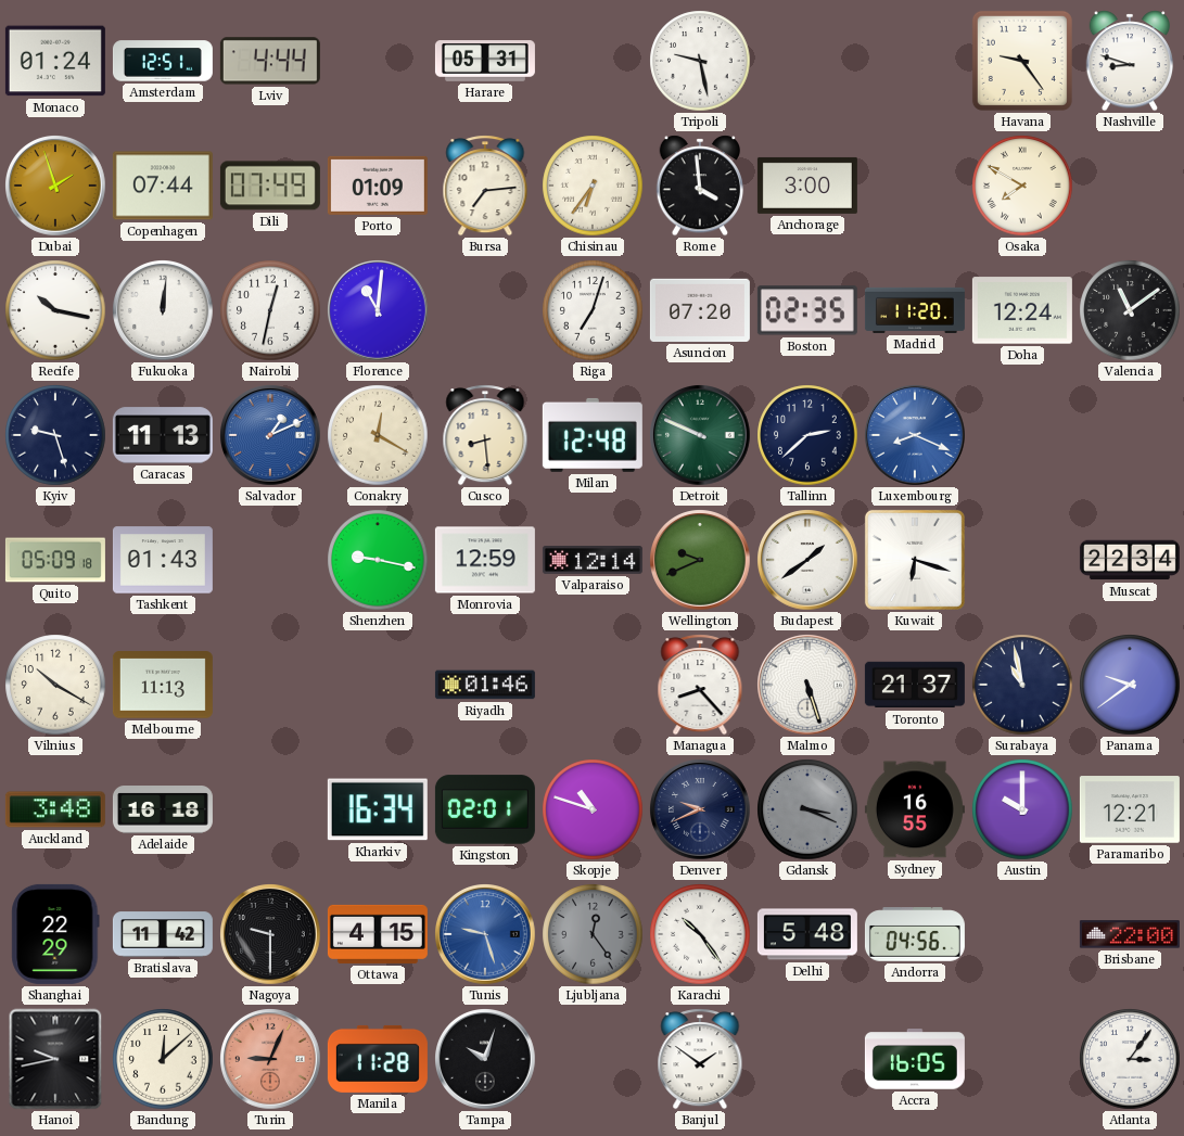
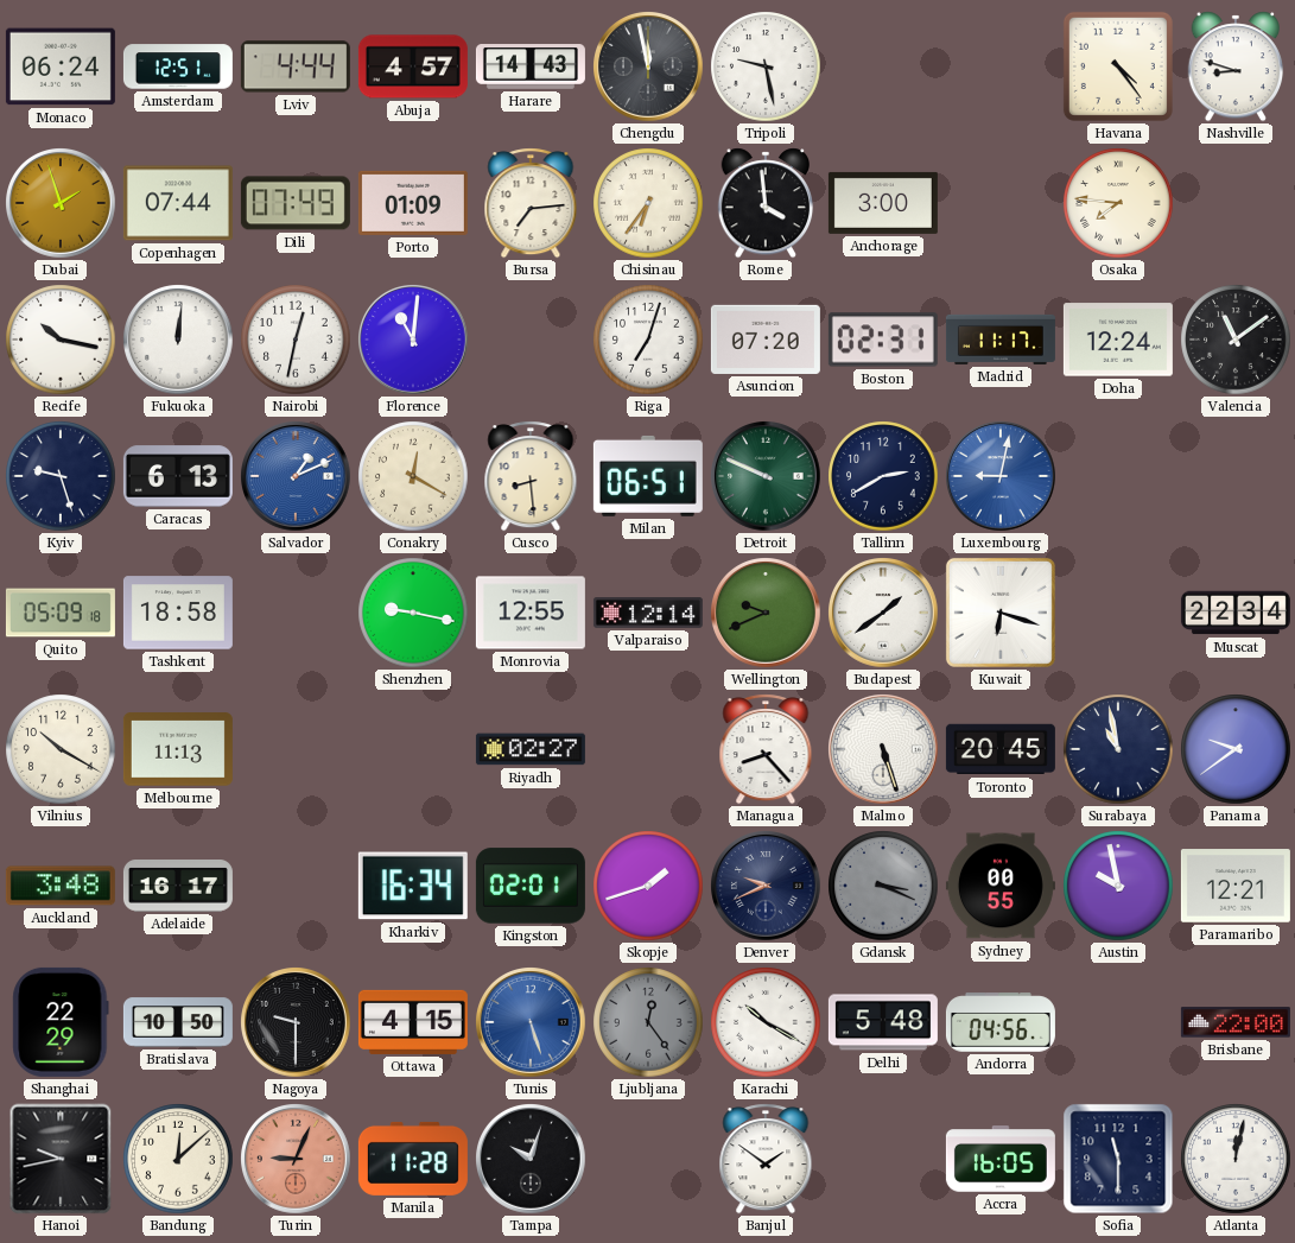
Monaco: 01:24 -> 06:24
Abuja: none -> 4:57
Harare: 05:31 -> 14:43
Chengdu: none -> 11:58
Havana: 9:24 -> 4:24
Osaka: 7:50 -> 7:46
Boston: 02:35 -> 02:31
Madrid: 11:20 -> 11:17
Caracas: 11:13 -> 6:13
Milan: 12:48 -> 06:51
Tallinn: 2:38 -> 2:40
Luxembourg: 8:19 -> 9:02
Tashkent: 01:43 -> 18:58
Monrovia: 12:59 -> 12:55
Riyadh: 01:46 -> 02:27
Toronto: 21:37 -> 20:45
Adelaide: 16:18 -> 16:17
Skopje: 10:48 -> 1:42
Sydney: 16:55 -> 00:55
Austin: 10:00 -> 9:58
Bratislava: 11:42 -> 10:50
Tunis: 9:27 -> 5:27
Karachi: 10:24 -> 10:20
Sofia: none -> 11:30
Atlanta: 3:06 -> 12:02
